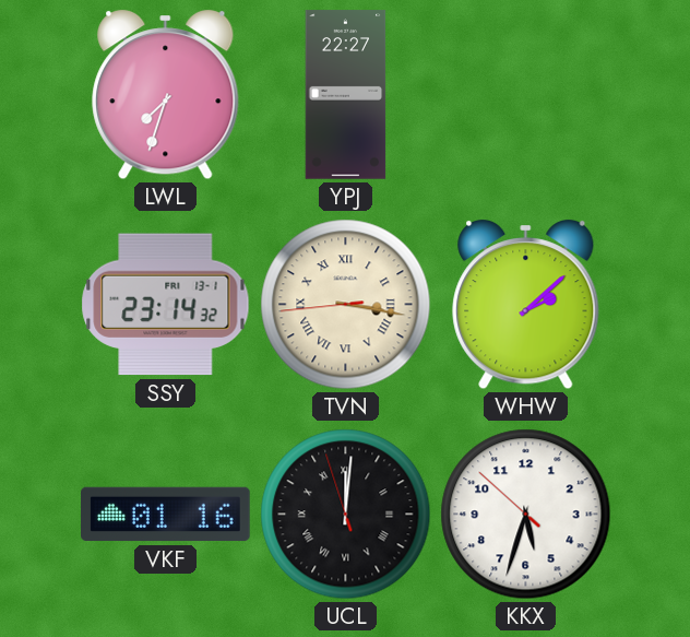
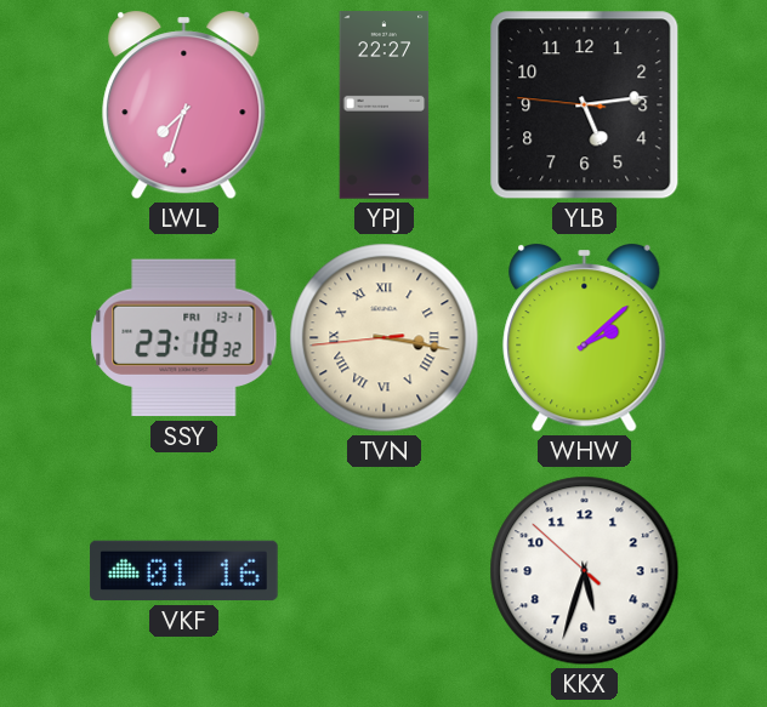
YLB: none -> 5:13
SSY: 23:14 -> 23:18
UCL: 12:00 -> none
